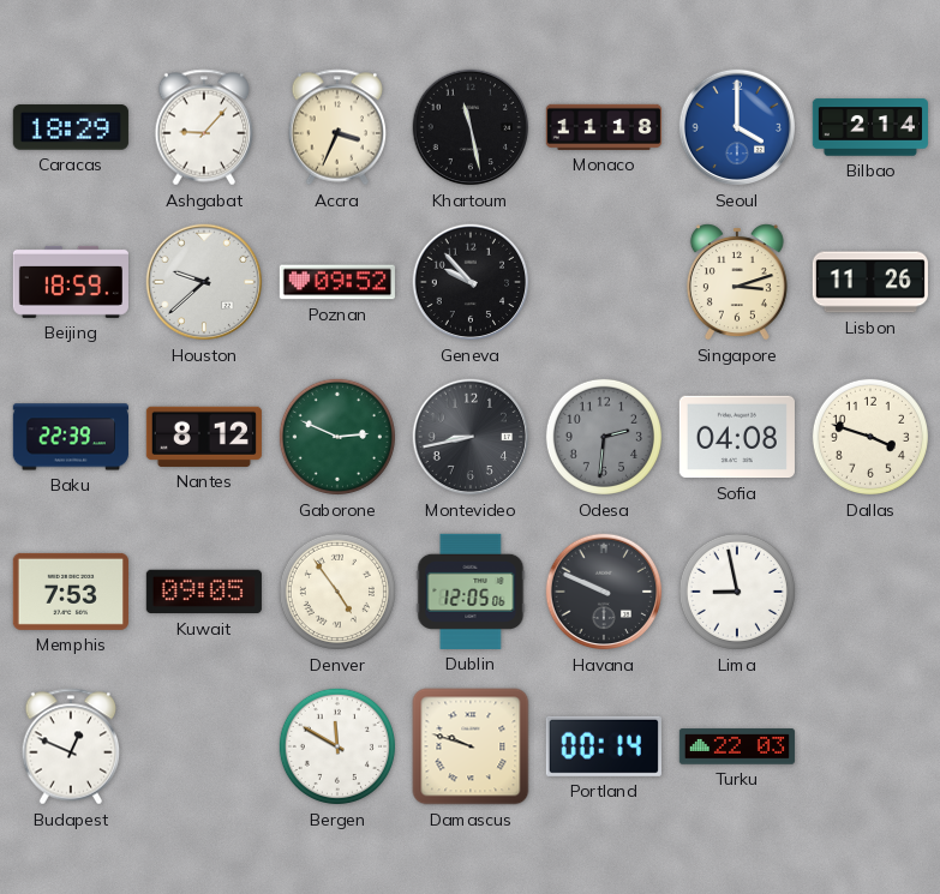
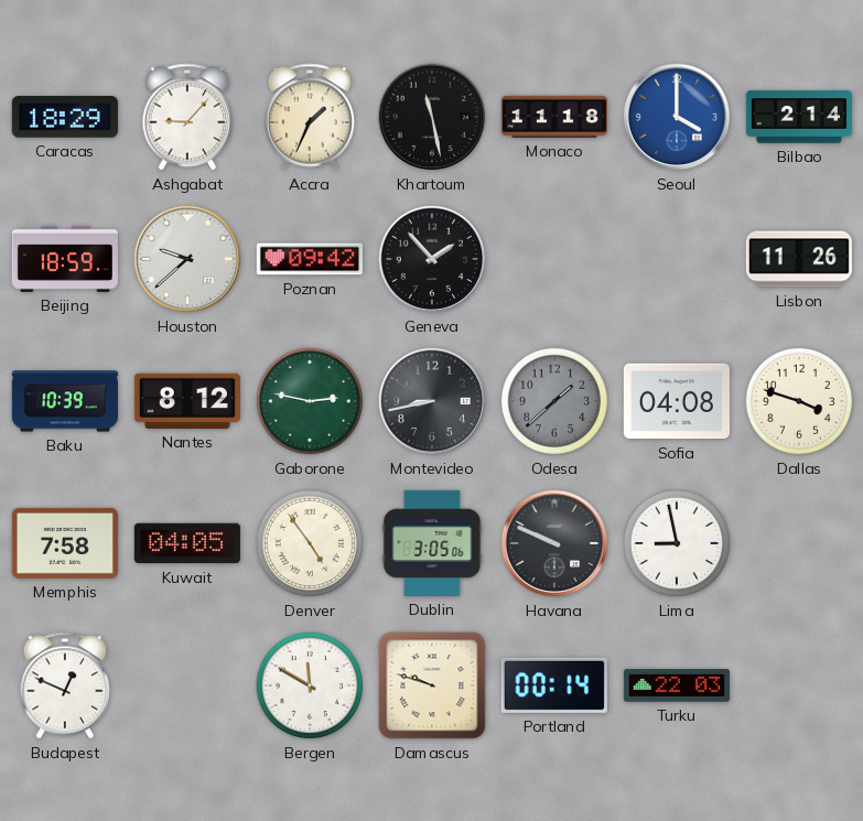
Accra: 3:34 -> 1:34
Poznan: 09:52 -> 09:42
Geneva: 9:53 -> 1:53
Singapore: 3:12 -> none
Baku: 22:39 -> 10:39
Gaborone: 2:49 -> 2:47
Odesa: 2:31 -> 1:38
Memphis: 7:53 -> 7:58
Kuwait: 09:05 -> 04:05
Dublin: 12:05 -> 3:05
